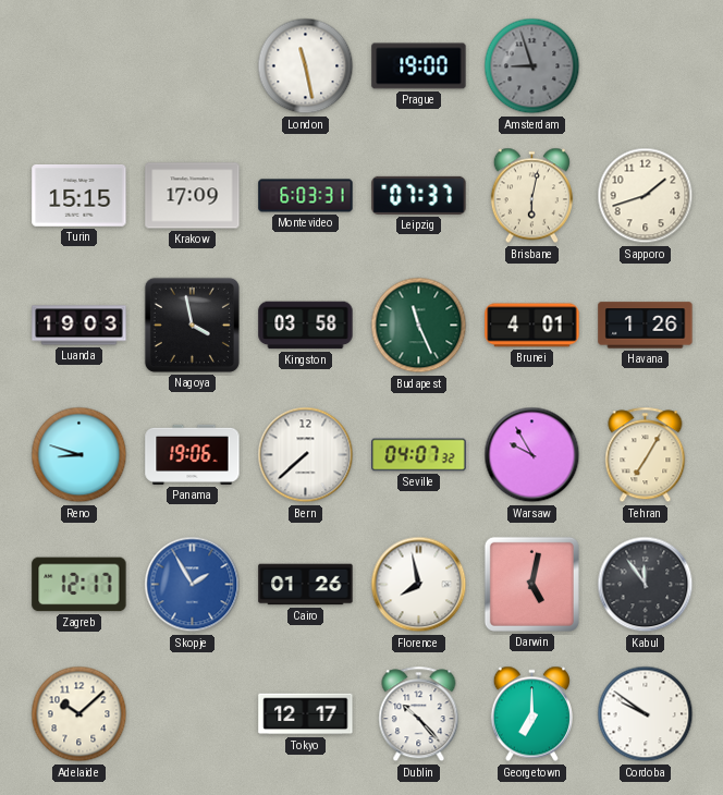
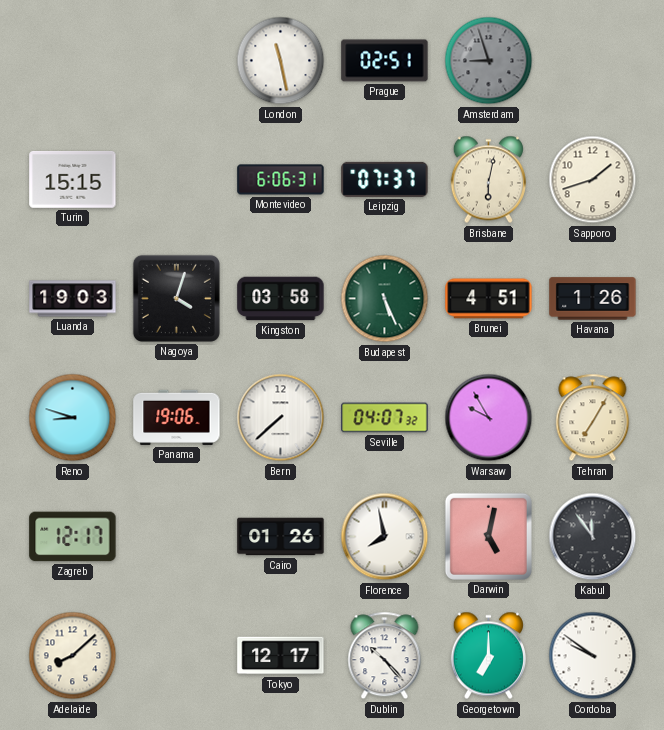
Prague: 19:00 -> 02:51
Krakow: 17:09 -> none
Montevideo: 6:03 -> 6:06
Nagoya: 3:58 -> 4:03
Budapest: 11:26 -> 5:26
Brunei: 4:01 -> 4:51
Skopje: 1:55 -> none
Adelaide: 10:08 -> 8:08
